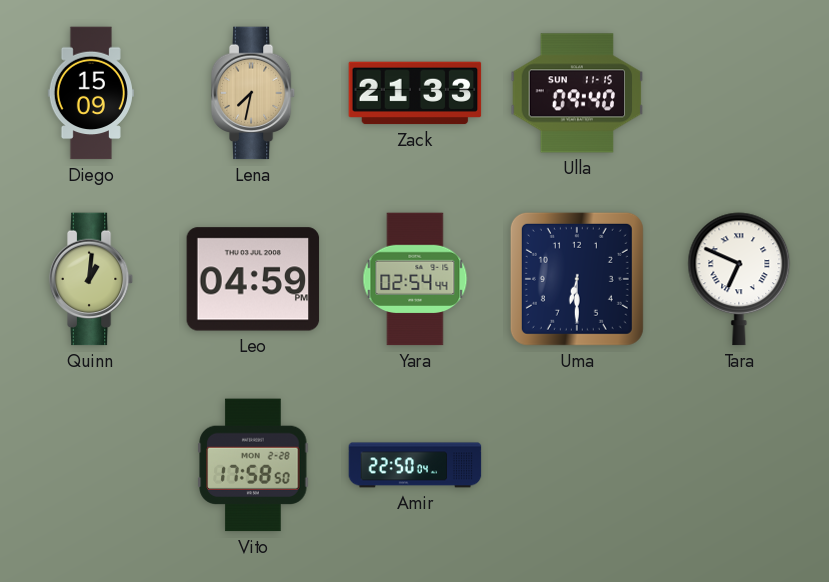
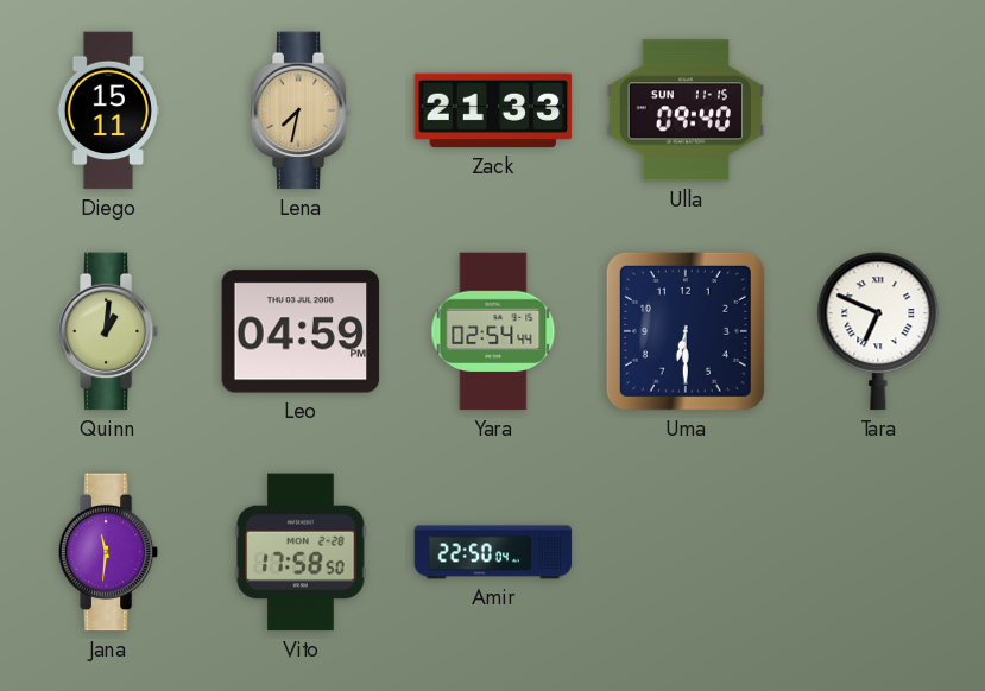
Diego: 15:09 -> 15:11
Jana: none -> 11:31
